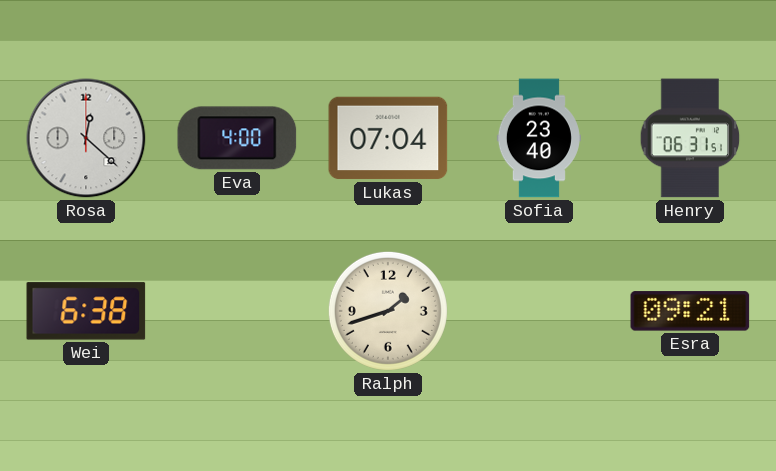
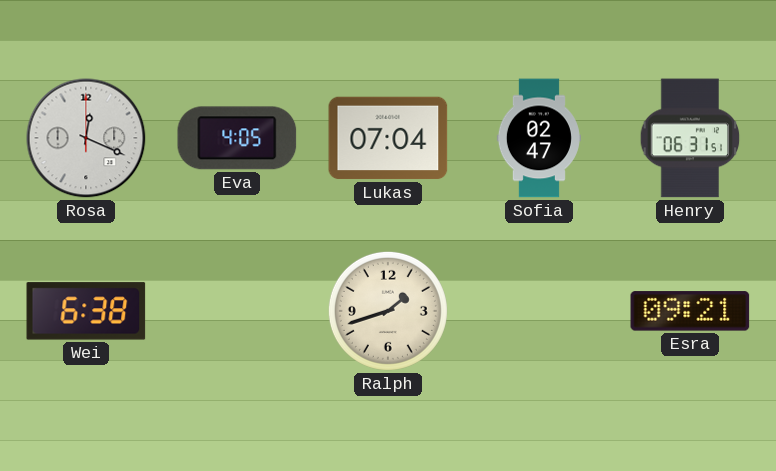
Rosa: 12:22 -> 12:19
Eva: 4:00 -> 4:05
Sofia: 23:40 -> 02:47
